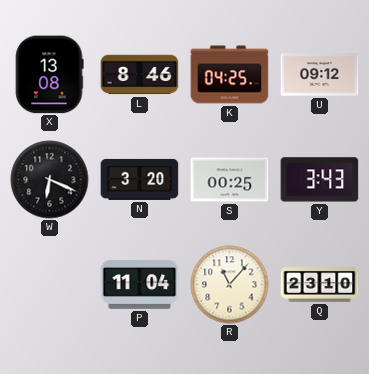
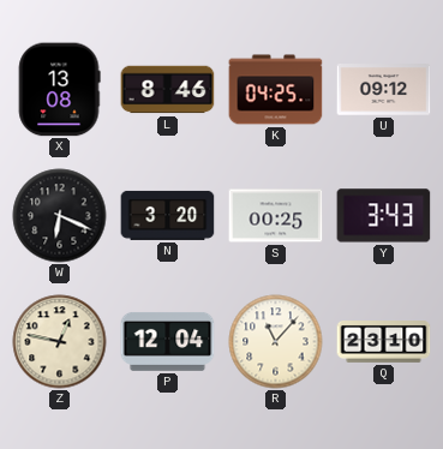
Z: none -> 12:47
P: 11:04 -> 12:04
